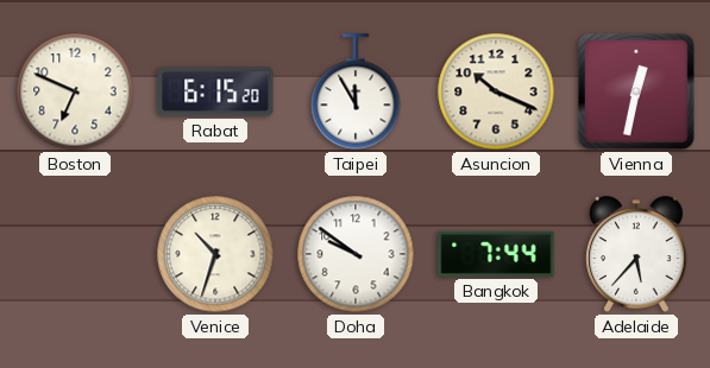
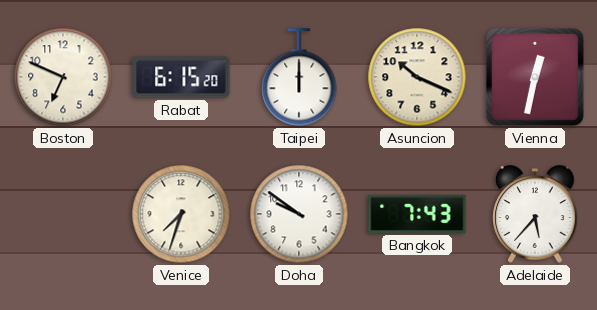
Taipei: 11:55 -> 12:00
Venice: 10:33 -> 7:33
Bangkok: 7:44 -> 7:43
